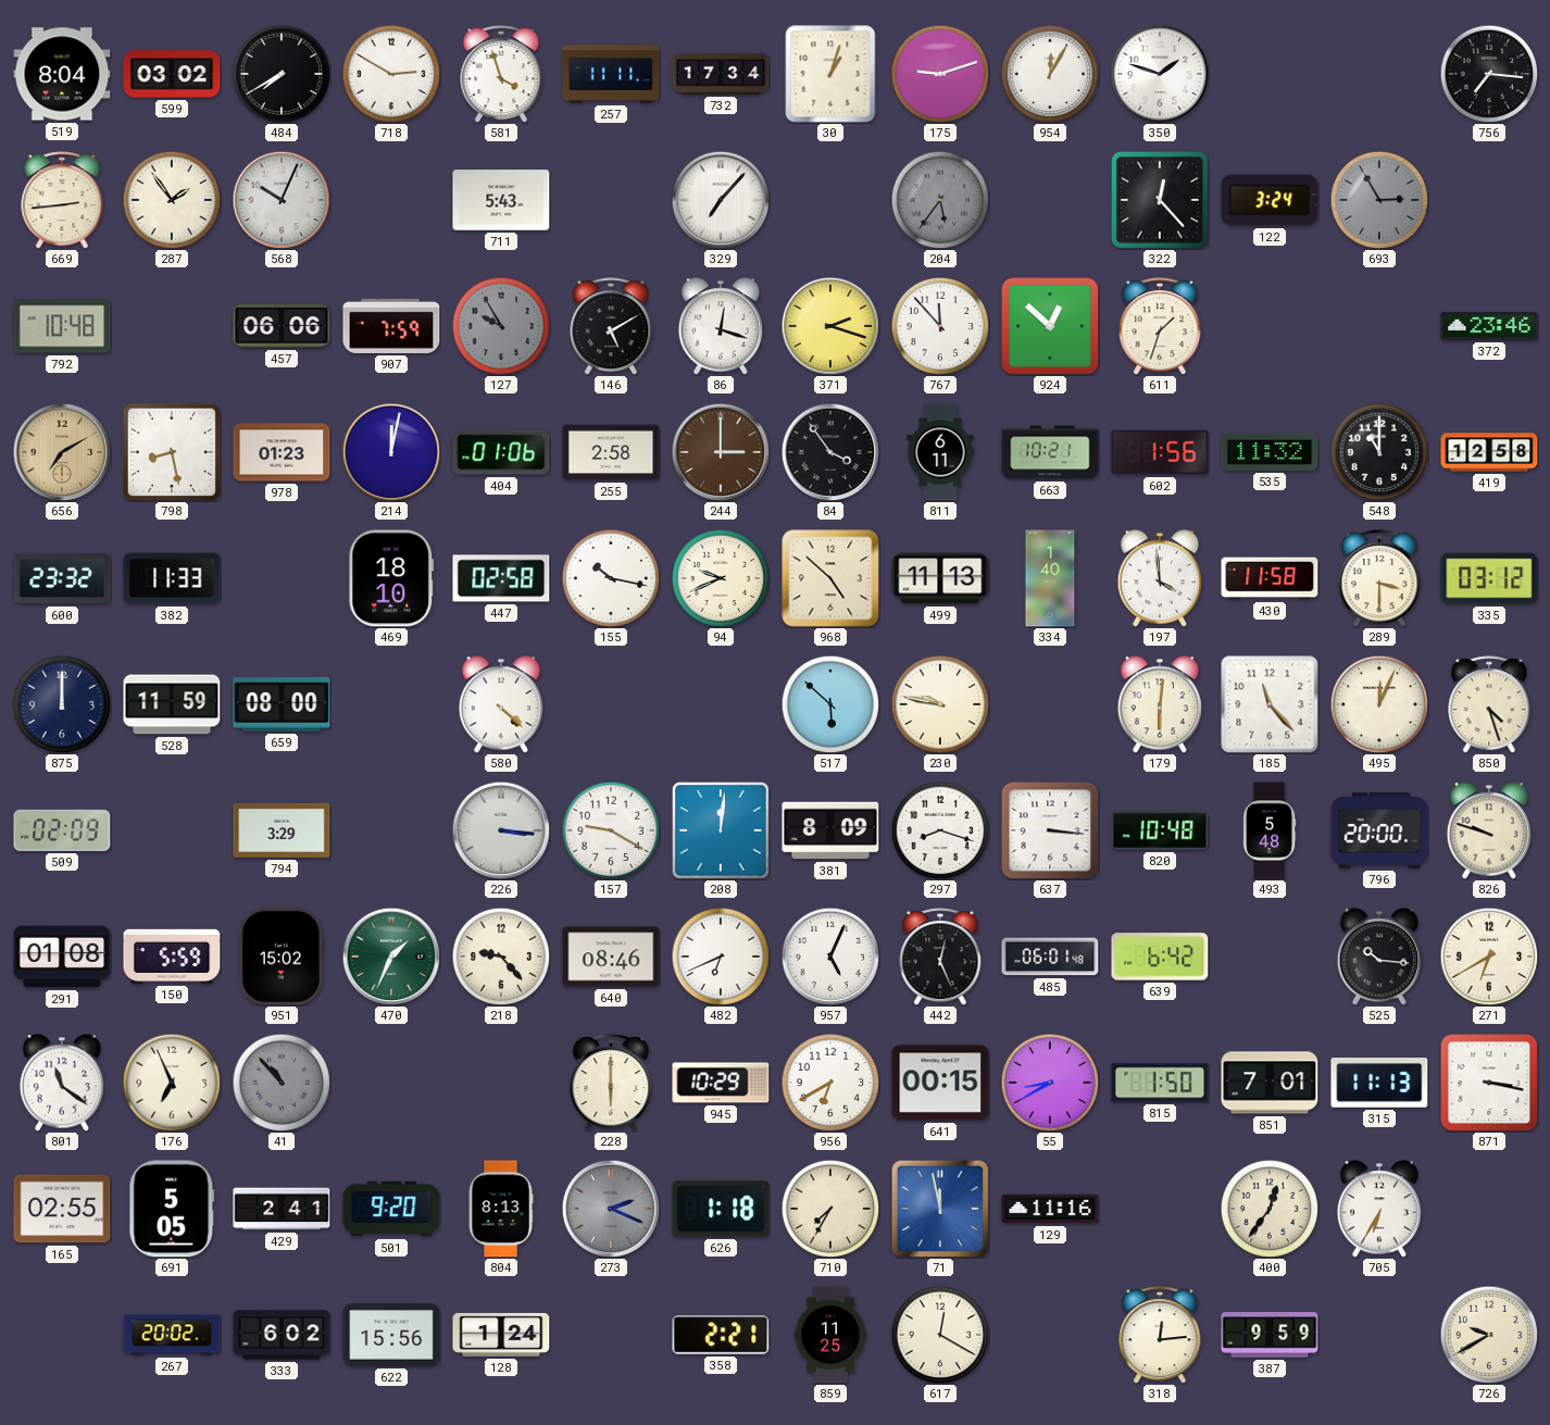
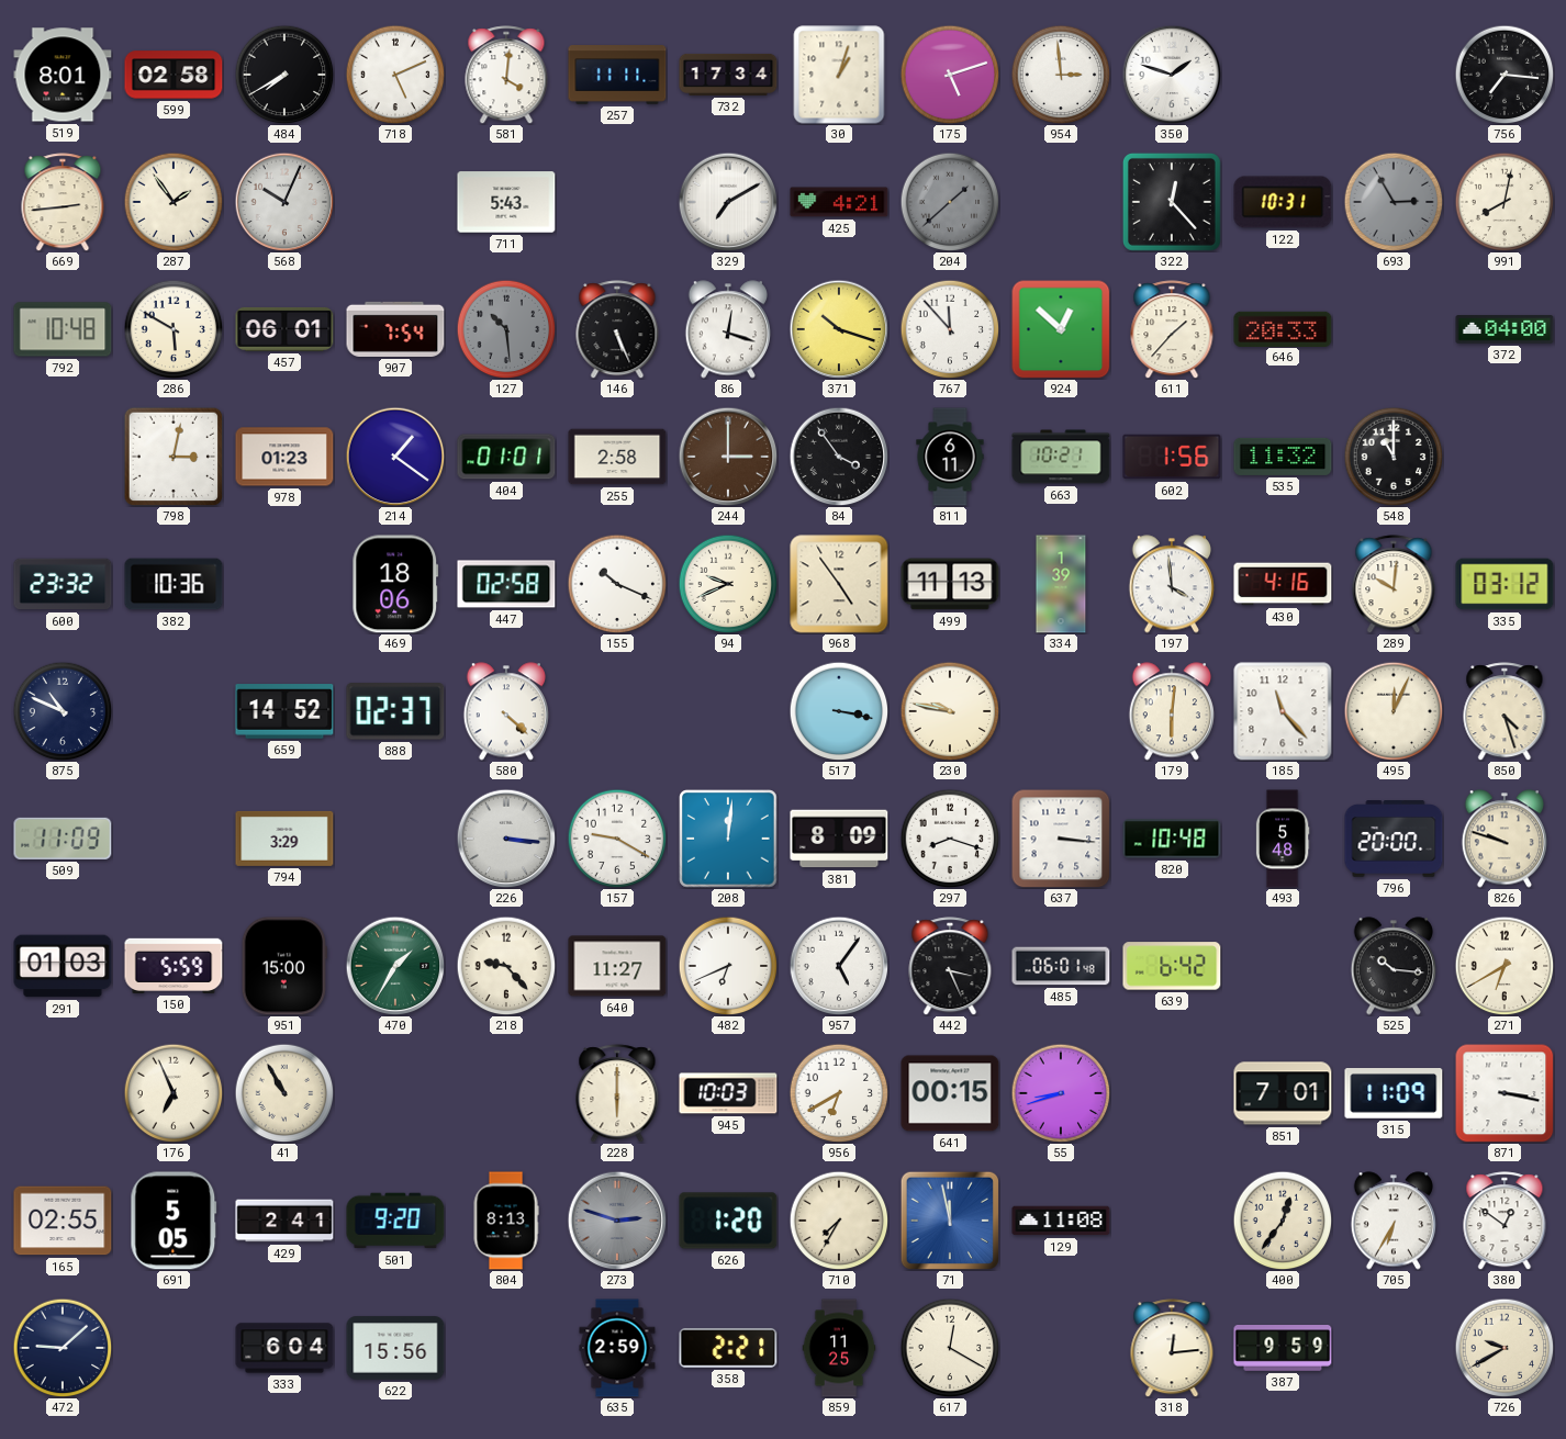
519: 8:04 -> 8:01
599: 03:02 -> 02:58
718: 2:50 -> 5:11
581: 3:57 -> 4:01
175: 9:12 -> 5:12
954: 12:05 -> 2:59
329: 7:07 -> 7:10
425: none -> 4:21
204: 5:36 -> 1:38
122: 3:24 -> 10:31
991: none -> 8:02
286: none -> 5:50
457: 06:06 -> 06:01
907: 7:59 -> 7:54
127: 9:55 -> 10:29
146: 5:10 -> 5:26
371: 2:18 -> 10:18
611: 1:33 -> 1:37
646: none -> 20:33
372: 23:46 -> 04:00
656: 7:10 -> none
798: 8:28 -> 3:02
214: 12:02 -> 1:21
404: 01:06 -> 01:01
419: 12:58 -> none
382: 11:33 -> 10:36
469: 18:10 -> 18:06
155: 10:17 -> 10:19
968: 4:52 -> 4:54
334: 1:40 -> 1:39
430: 11:58 -> 4:16
289: 3:30 -> 10:01
875: 12:00 -> 10:49
528: 11:59 -> none
659: 08:00 -> 14:52
888: none -> 02:37
517: 5:52 -> 3:17
509: 02:09 -> 11:09
291: 01:08 -> 01:03
951: 15:02 -> 15:00
470: 1:34 -> 1:35
640: 08:46 -> 11:27
957: 5:04 -> 5:06
442: 12:26 -> 3:26
801: 11:21 -> none
41: 10:53 -> 10:55
41 dial: grey -> cream
945: 10:29 -> 10:03
55: 8:40 -> 8:42
815: 1:50 -> none
315: 11:13 -> 11:09
273: 2:19 -> 2:48
626: 1:18 -> 1:20
129: 11:16 -> 11:08
380: none -> 12:51
472: none -> 9:08
267: 20:02 -> none
333: 6:02 -> 6:04
128: 1:24 -> none
635: none -> 2:59
